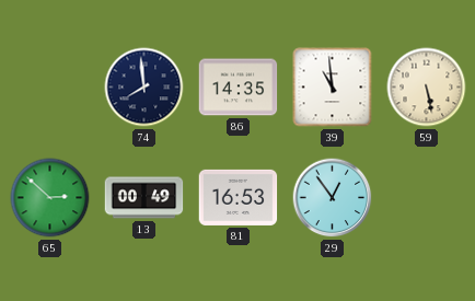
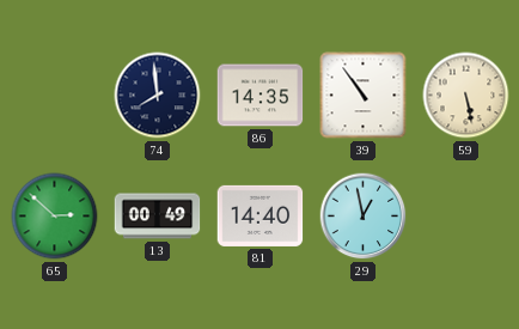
39: 10:59 -> 10:54
81: 16:53 -> 14:40
29: 12:54 -> 12:58
